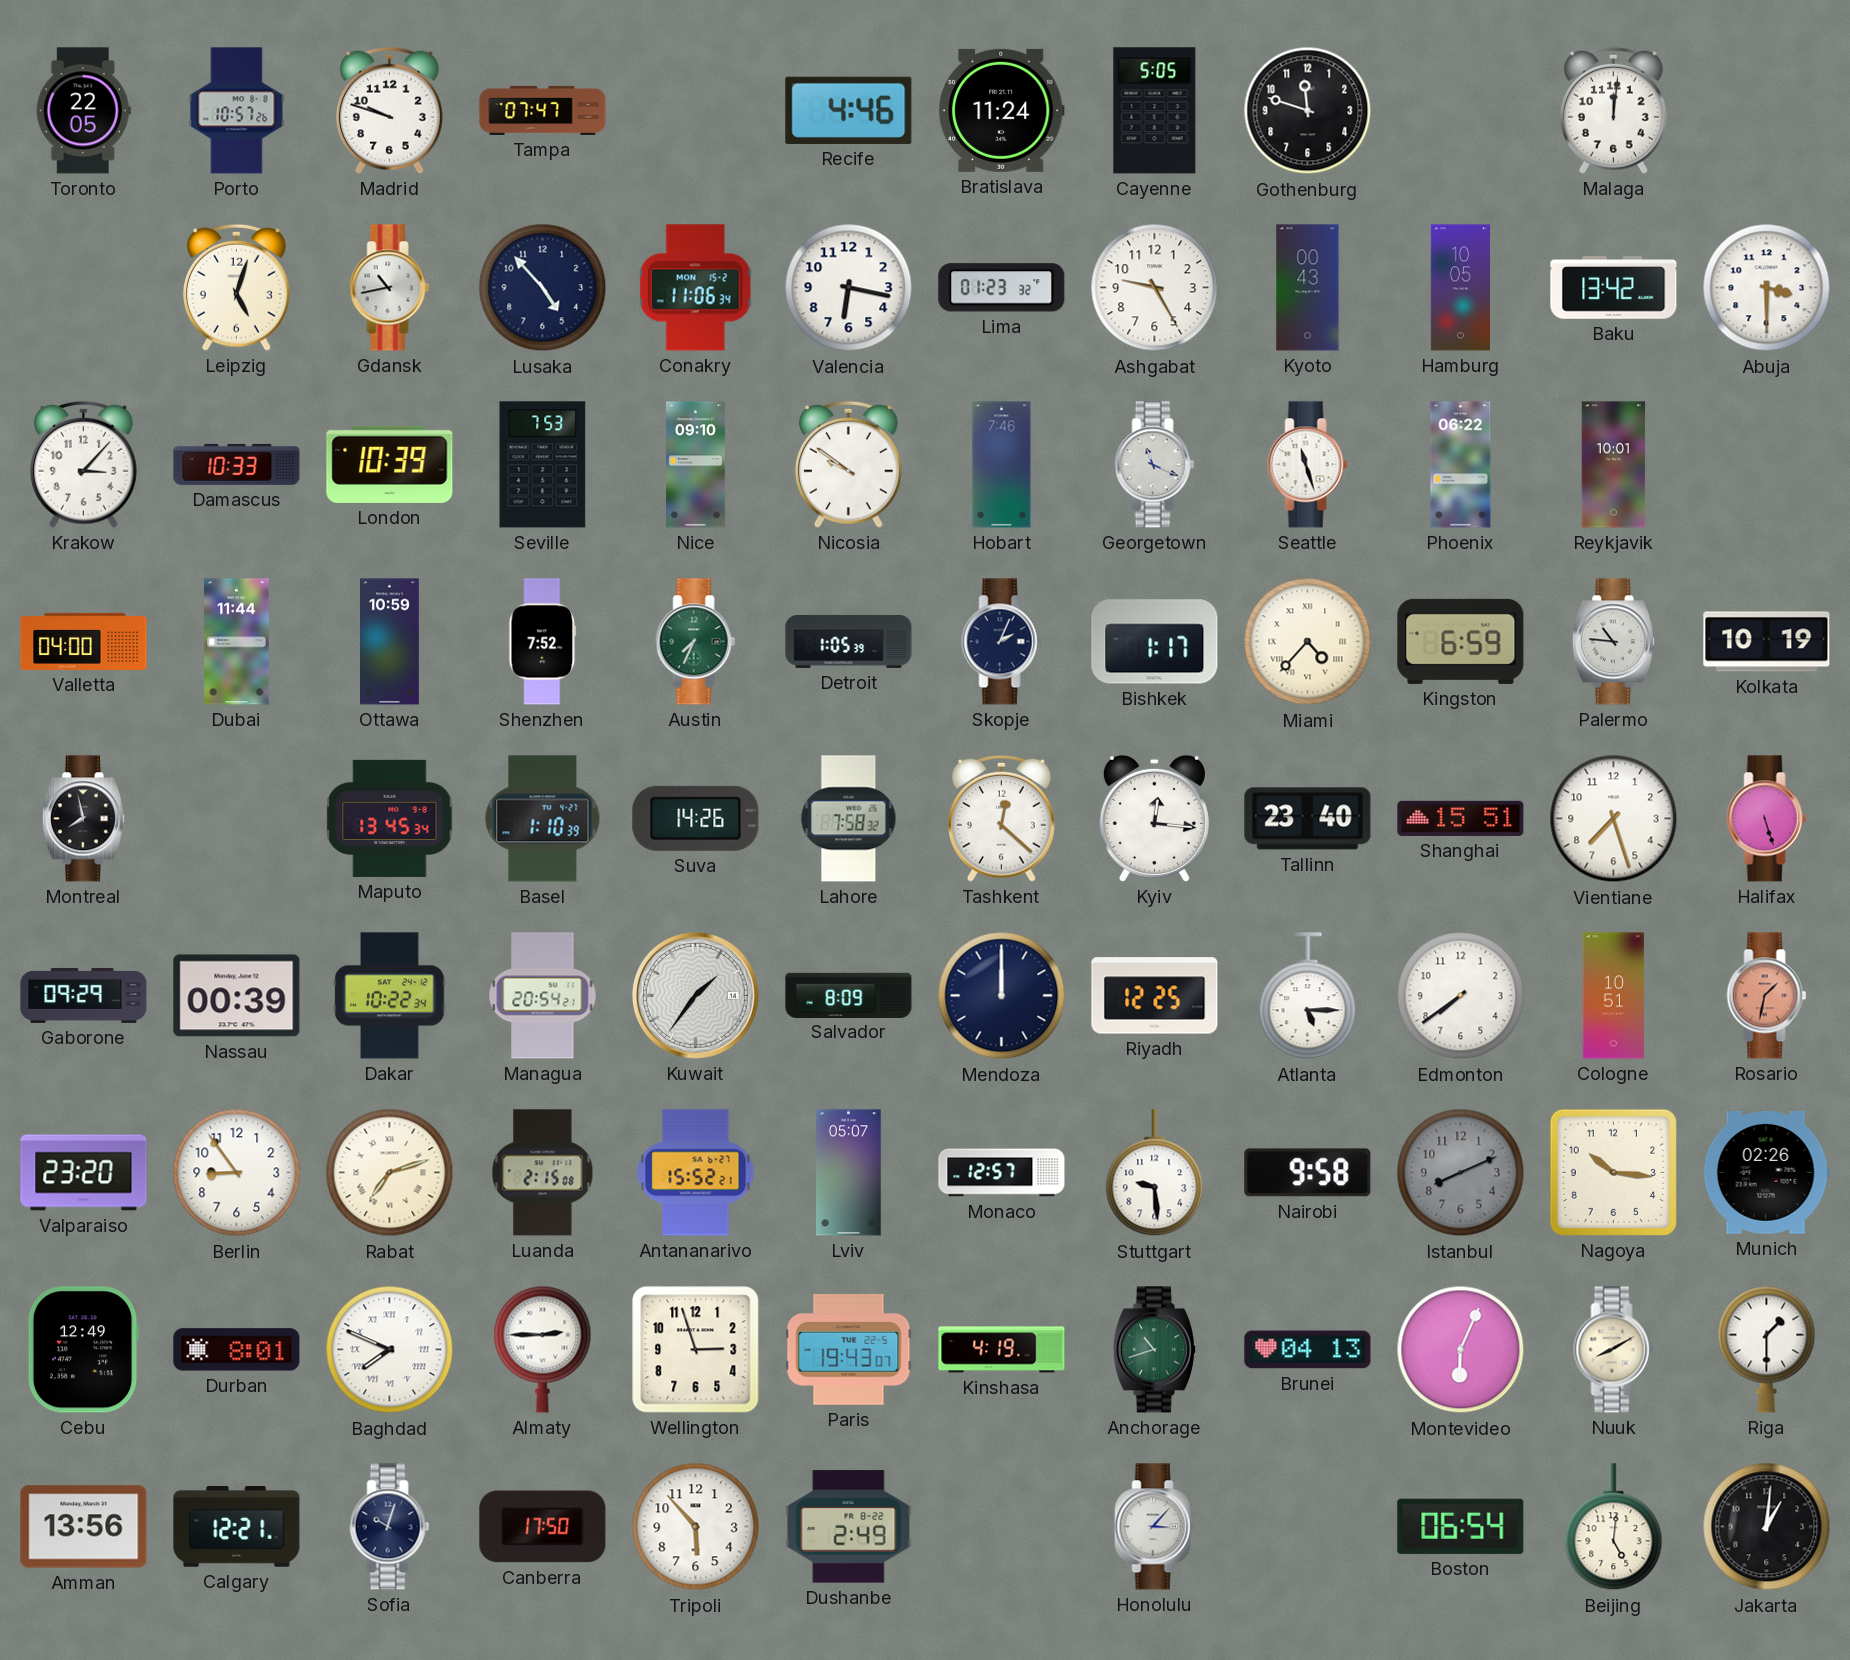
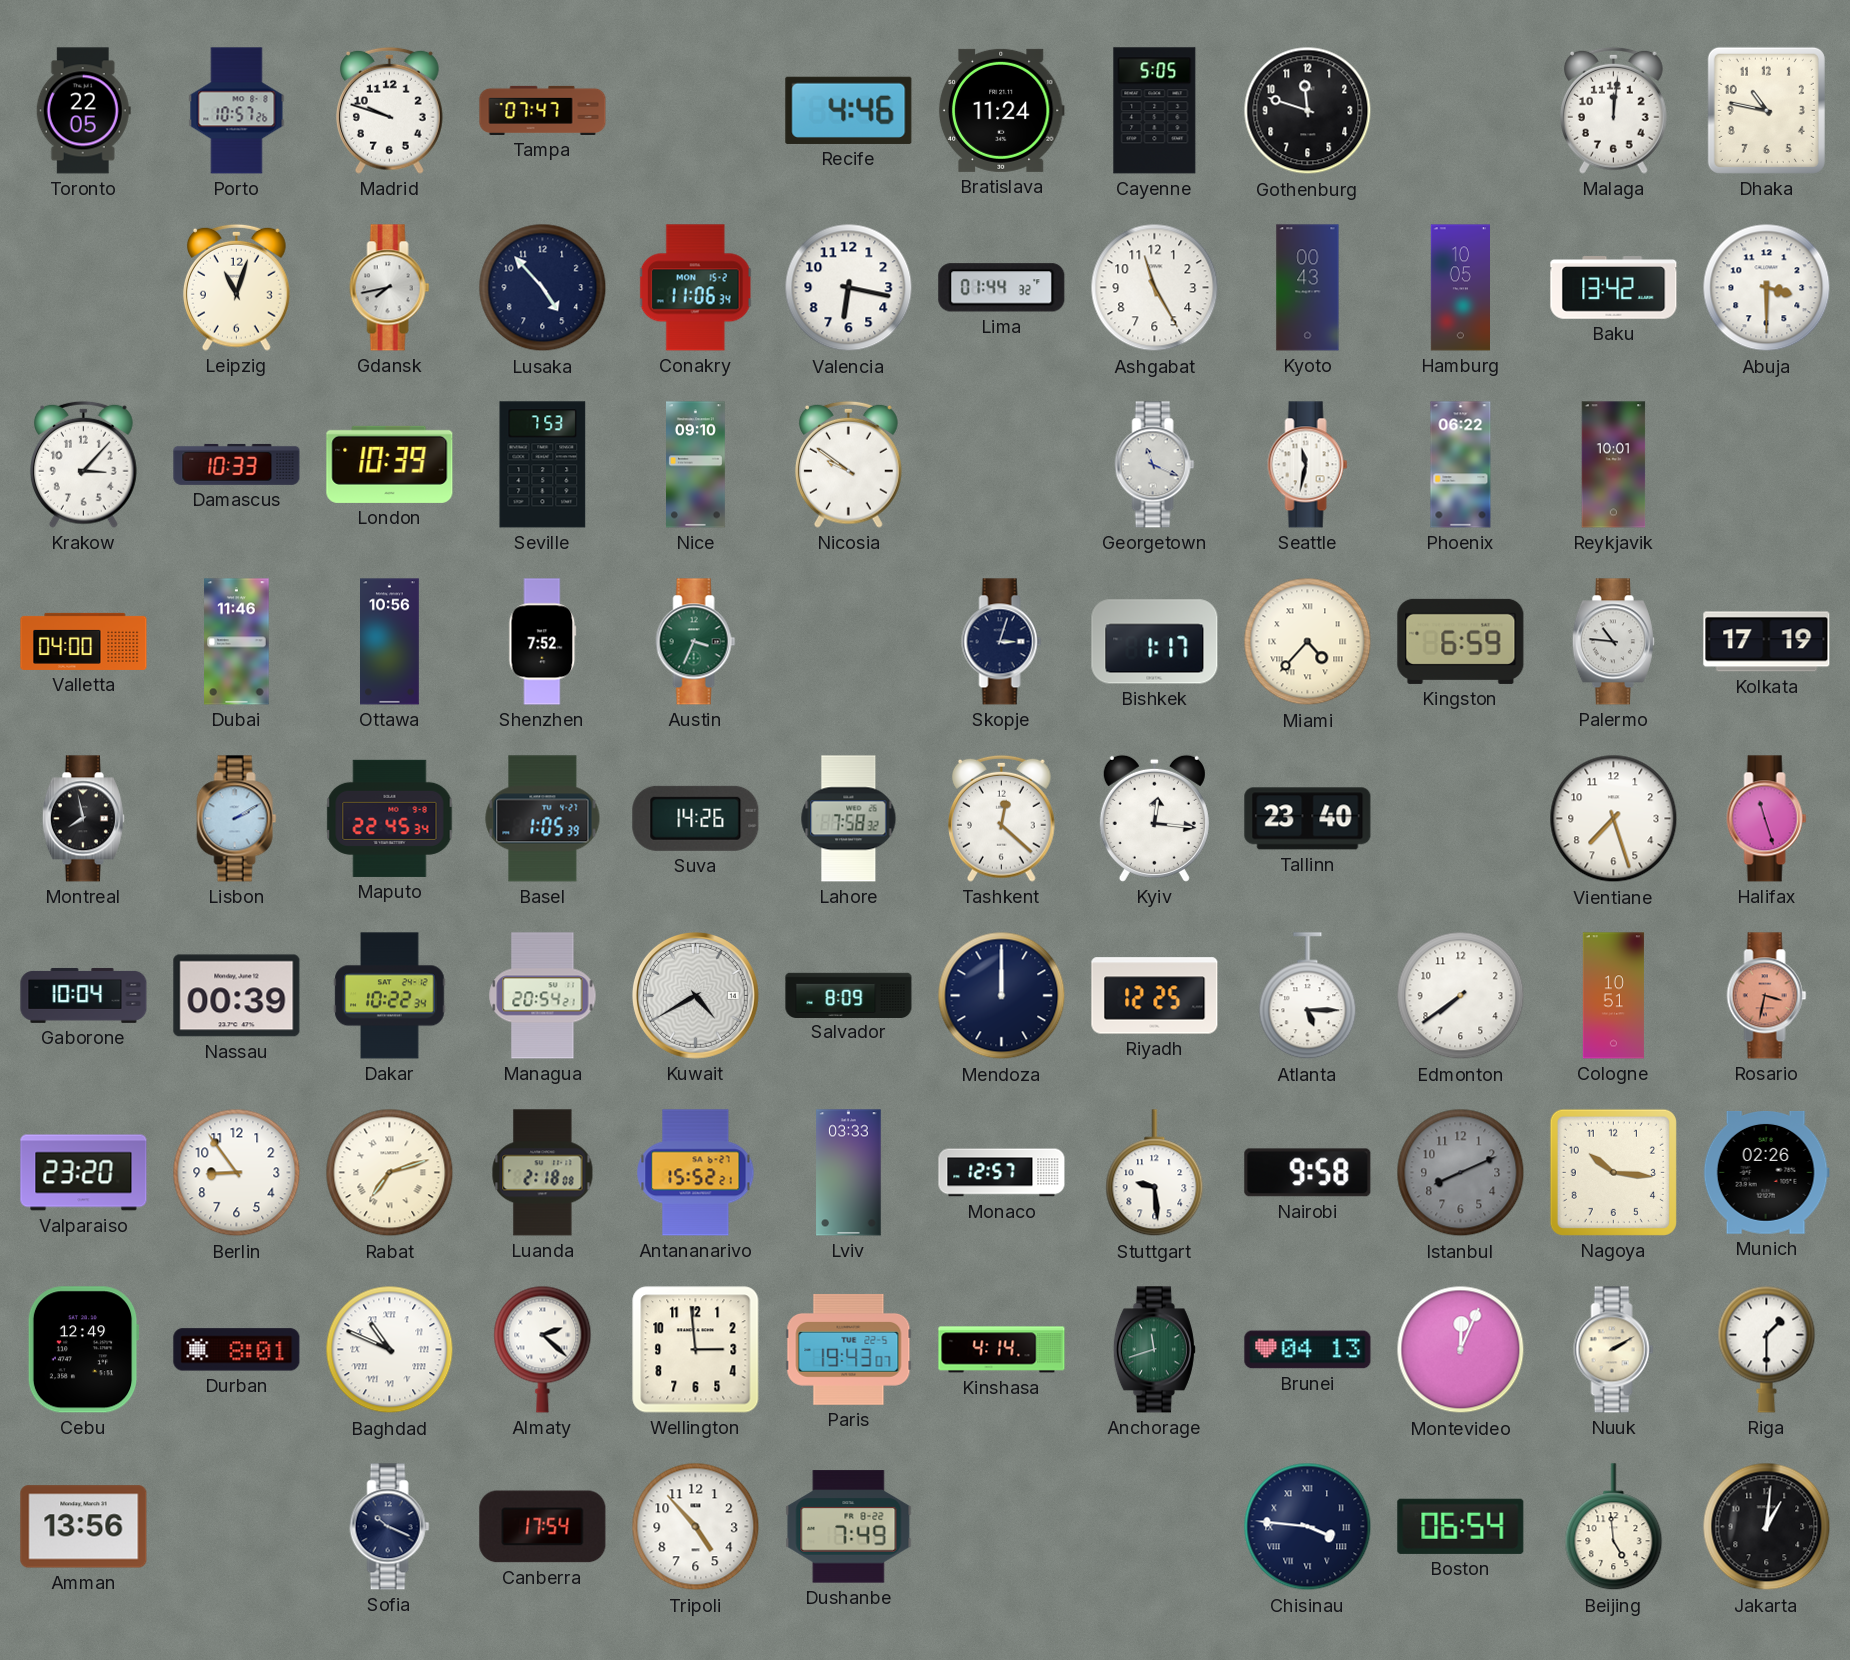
Dhaka: none -> 10:47
Leipzig: 5:03 -> 11:03
Gdansk: 10:43 -> 7:43
Lima: 01:23 -> 01:44
Ashgabat: 9:25 -> 11:25
Hobart: 7:46 -> none
Seattle: 11:27 -> 11:32
Dubai: 11:44 -> 11:46
Ottawa: 10:59 -> 10:56
Austin: 7:34 -> 3:34
Detroit: 1:05 -> none
Skopje: 2:04 -> 3:03
Kolkata: 10:19 -> 17:19
Lisbon: none -> 2:10
Maputo: 13:45 -> 22:45
Basel: 1:10 -> 1:05
Shanghai: 15:51 -> none
Halifax: 5:27 -> 11:27
Gaborone: 09:29 -> 10:04
Kuwait: 1:36 -> 4:40
Rosario: 1:32 -> 3:32
Luanda: 2:15 -> 2:18
Lviv: 05:07 -> 03:33
Baghdad: 7:49 -> 10:49
Almaty: 2:45 -> 2:22
Wellington: 2:57 -> 2:59
Kinshasa: 4:19 -> 4:14
Anchorage: 10:42 -> 11:42
Montevideo: 6:04 -> 12:04
Nuuk: 8:10 -> 2:10
Calgary: 12:21 -> none
Sofia: 10:03 -> 10:19
Canberra: 17:50 -> 17:54
Tripoli: 5:53 -> 4:53
Dushanbe: 2:49 -> 7:49
Honolulu: 3:07 -> none
Chisinau: none -> 3:46
Beijing: 5:01 -> 4:59
